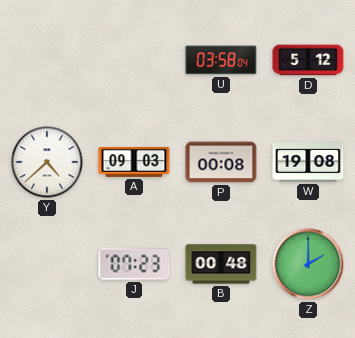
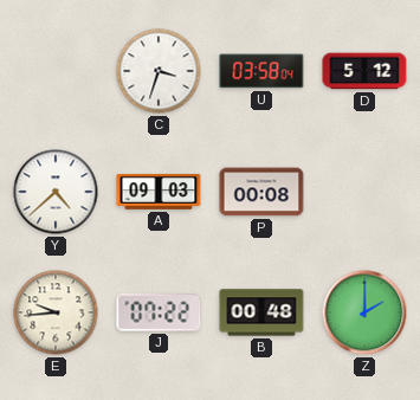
C: none -> 3:33
W: 19:08 -> none
E: none -> 9:44
J: 07:23 -> 07:22
